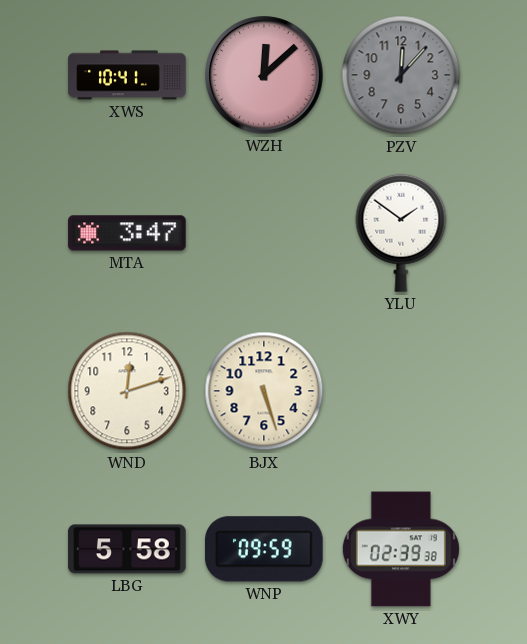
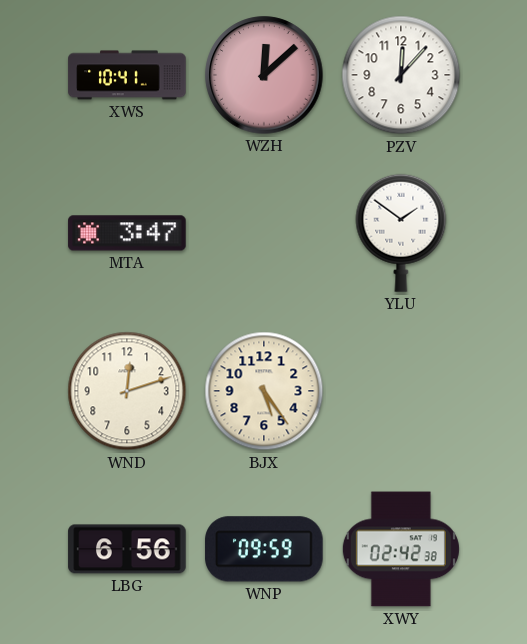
PZV dial: grey -> white
BJX: 5:27 -> 5:24
LBG: 5:58 -> 6:56
XWY: 02:39 -> 02:42
